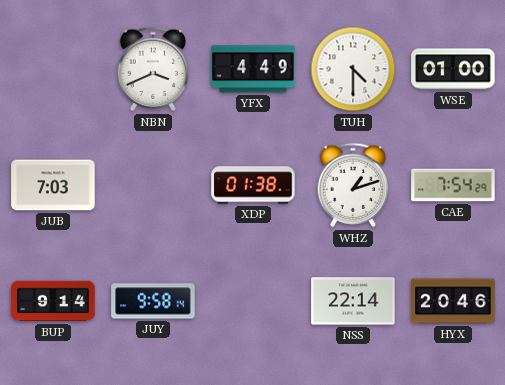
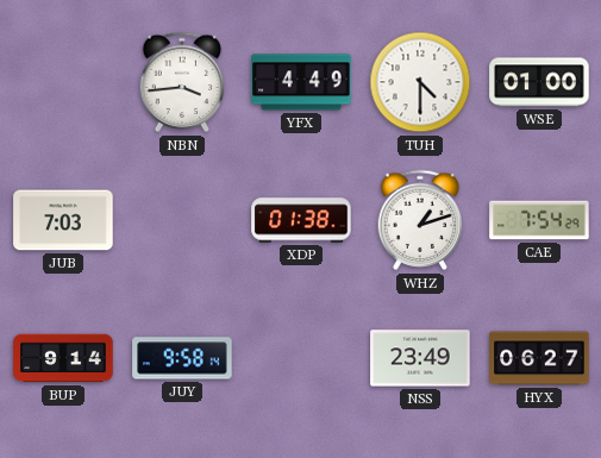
NBN: 3:41 -> 3:44
NSS: 22:14 -> 23:49
HYX: 20:46 -> 06:27
